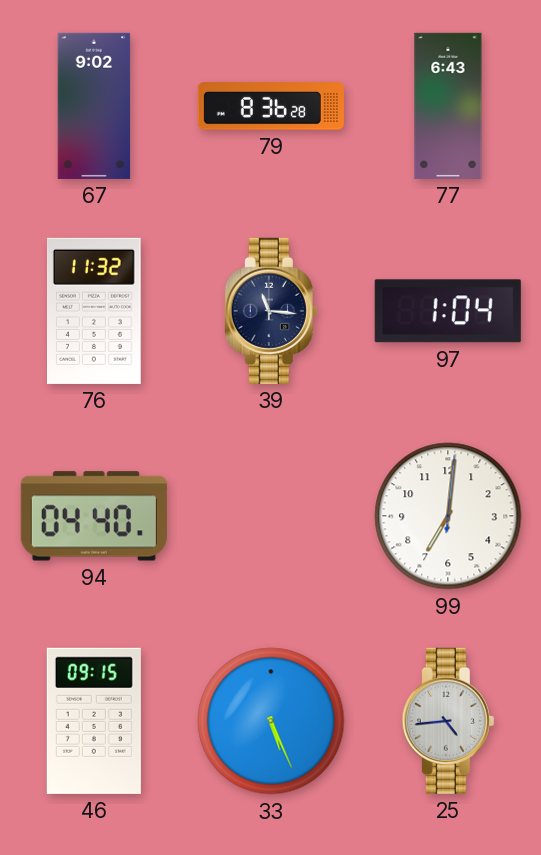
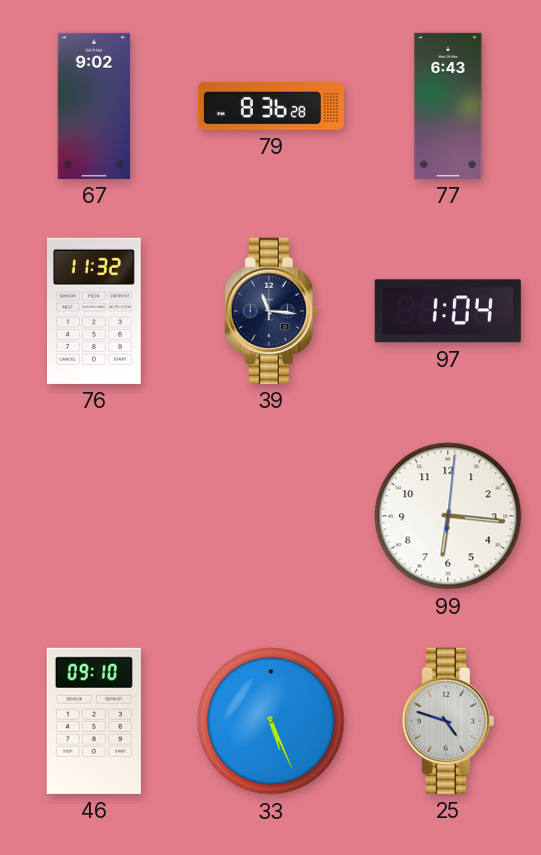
94: 04:40 -> none
99: 7:01 -> 6:16
46: 09:15 -> 09:10
25: 4:44 -> 4:48
